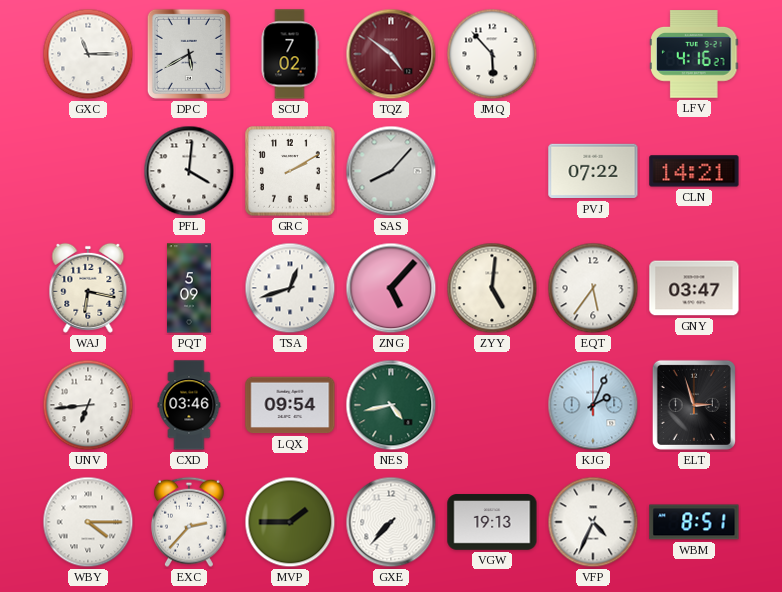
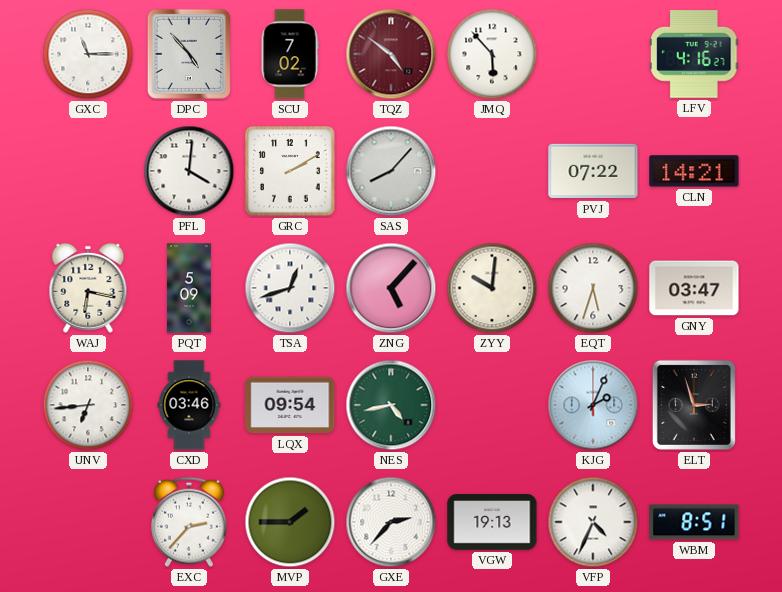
DPC: 5:40 -> 4:53
ZYY: 5:01 -> 10:01
EQT: 5:36 -> 5:33
WBY: 4:15 -> none
GXE: 7:37 -> 2:37
